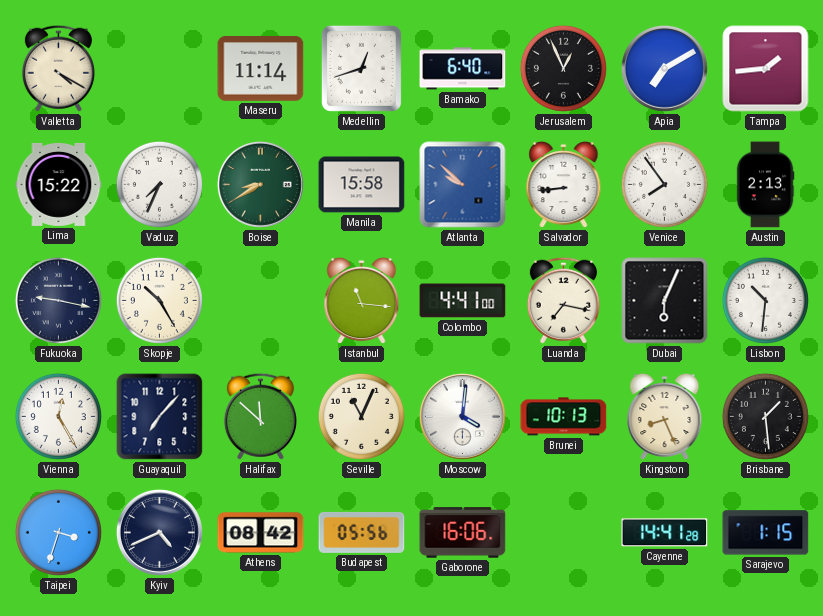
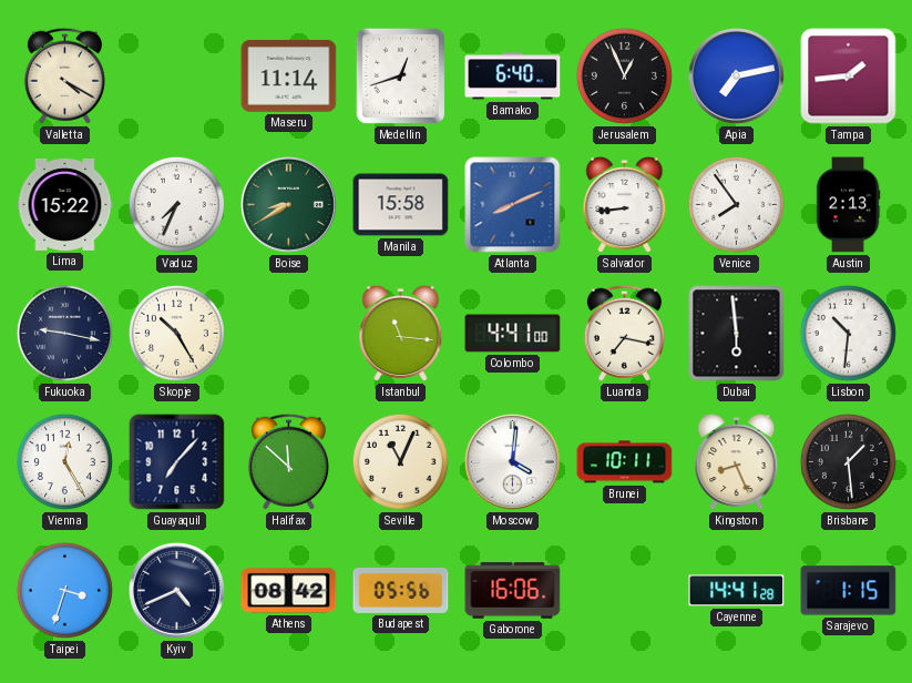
Apia: 7:10 -> 7:13
Atlanta: 9:52 -> 8:11
Dubai: 6:04 -> 5:59
Brunei: 10:13 -> 10:11
